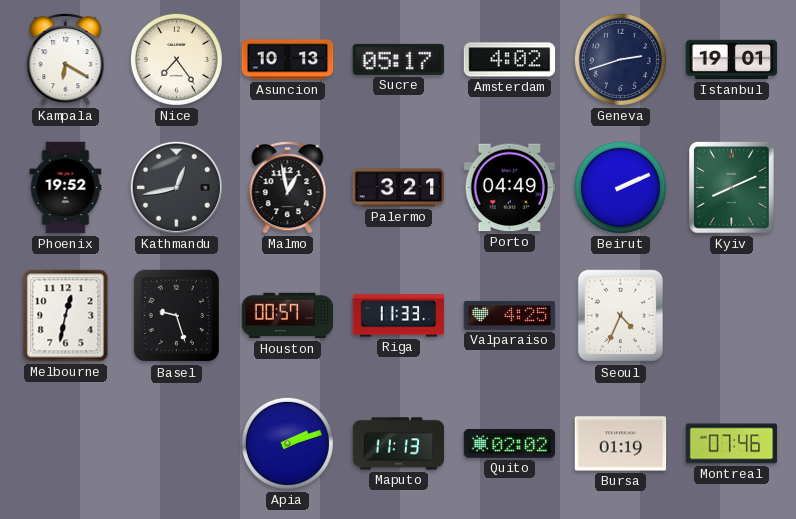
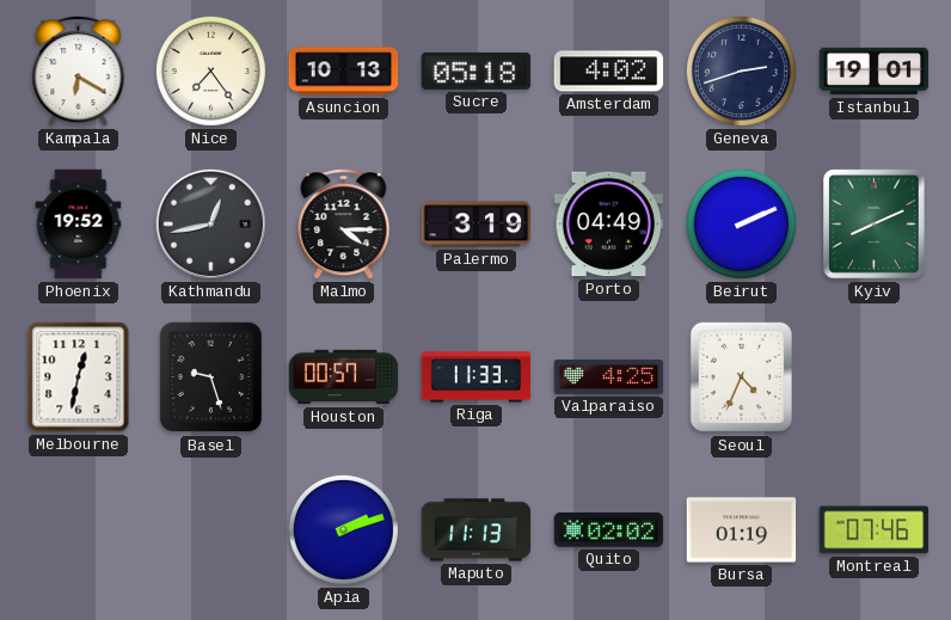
Sucre: 05:17 -> 05:18
Malmo: 12:58 -> 4:15
Palermo: 3:21 -> 3:19
